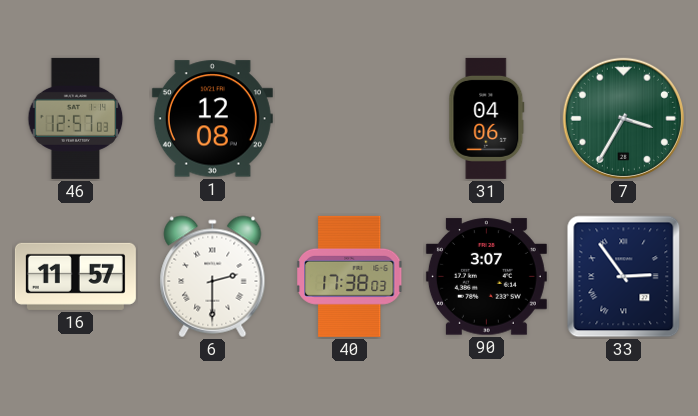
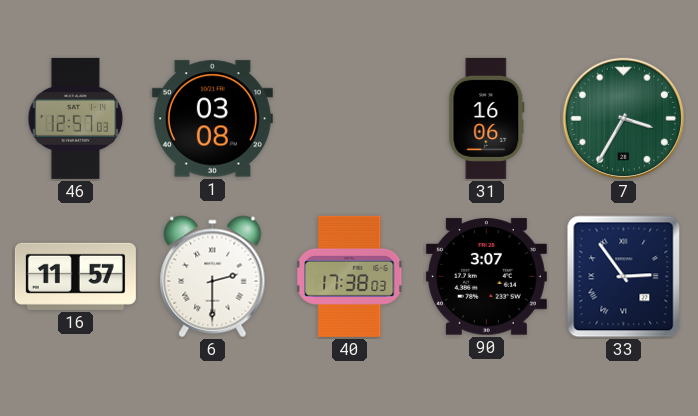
1: 12:08 -> 03:08
31: 04:06 -> 16:06
